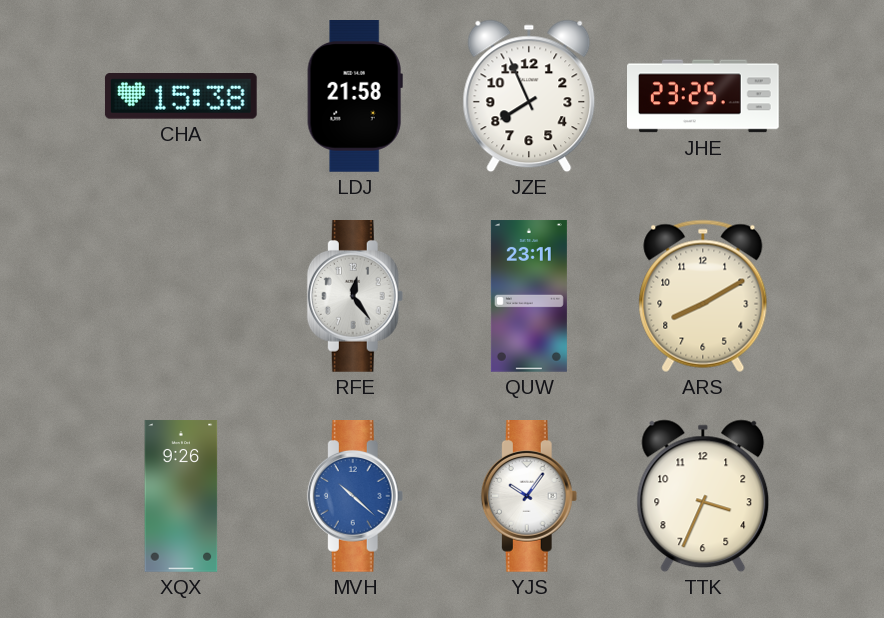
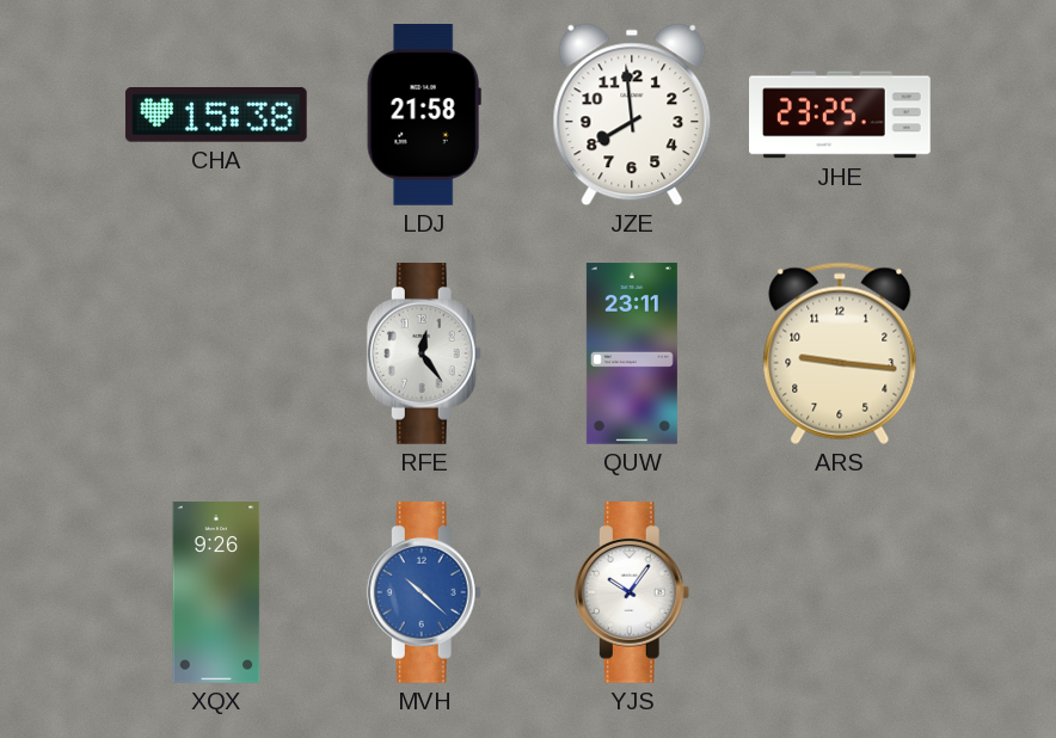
JZE: 7:56 -> 7:59
ARS: 8:10 -> 9:16
TTK: 3:34 -> none
